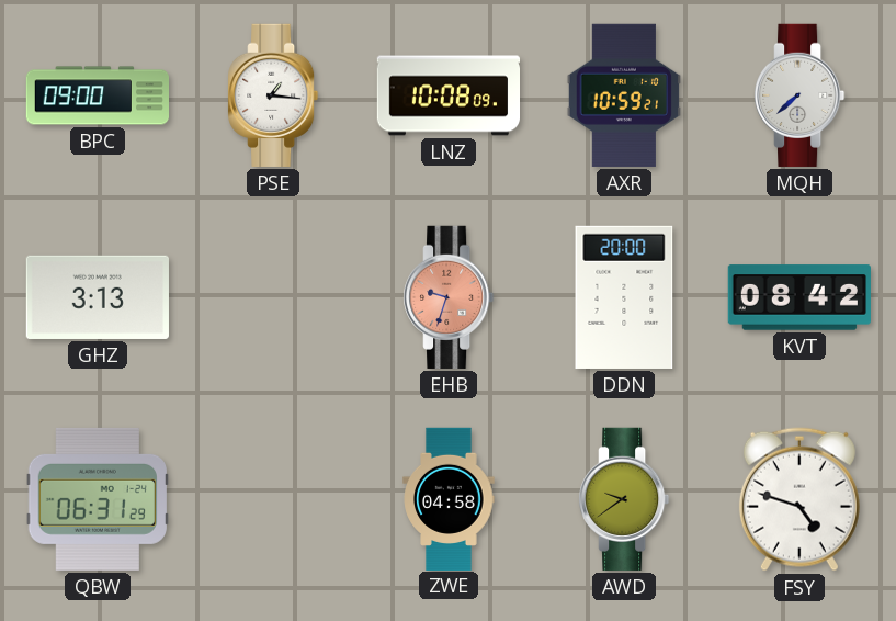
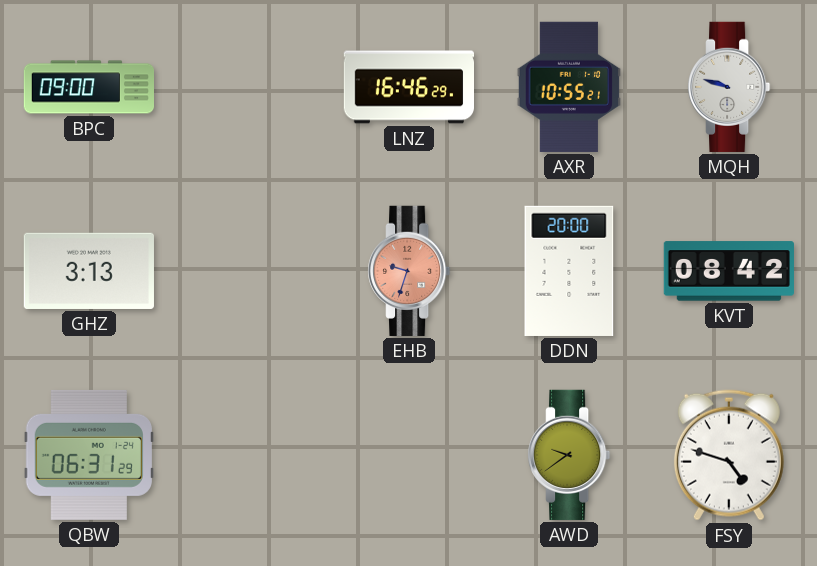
PSE: 1:16 -> none
LNZ: 10:08 -> 16:46
AXR: 10:59 -> 10:55
MQH: 7:38 -> 9:48
ZWE: 04:58 -> none
